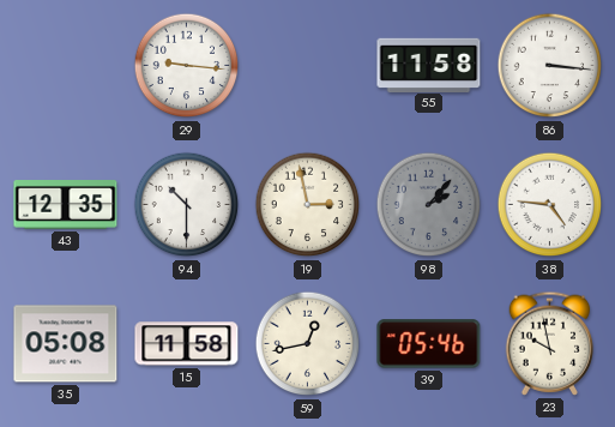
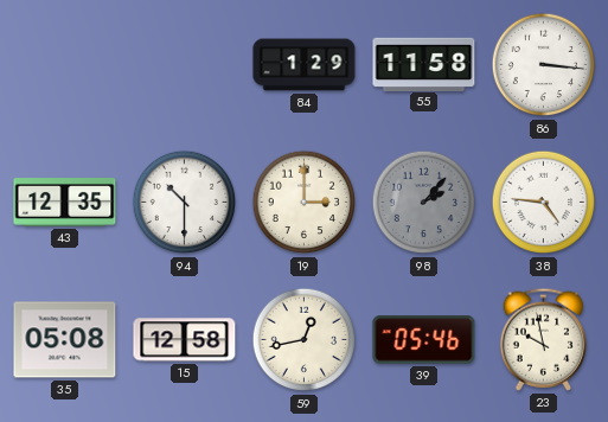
29: 9:16 -> none
84: none -> 1:29
19: 2:58 -> 3:00
15: 11:58 -> 12:58
